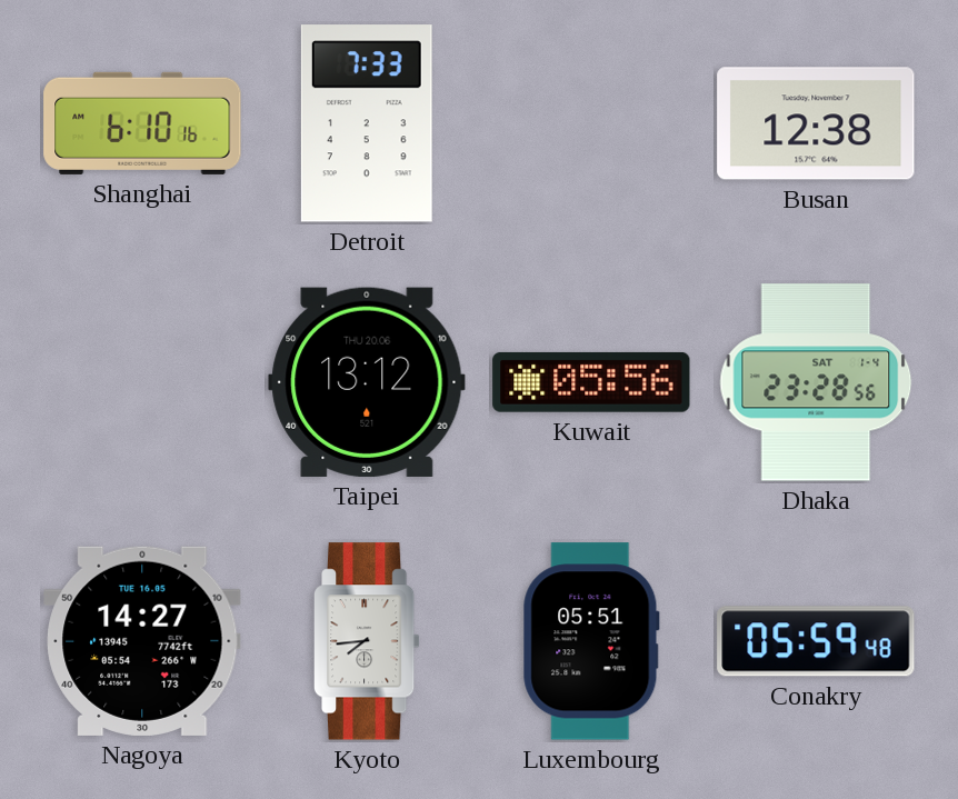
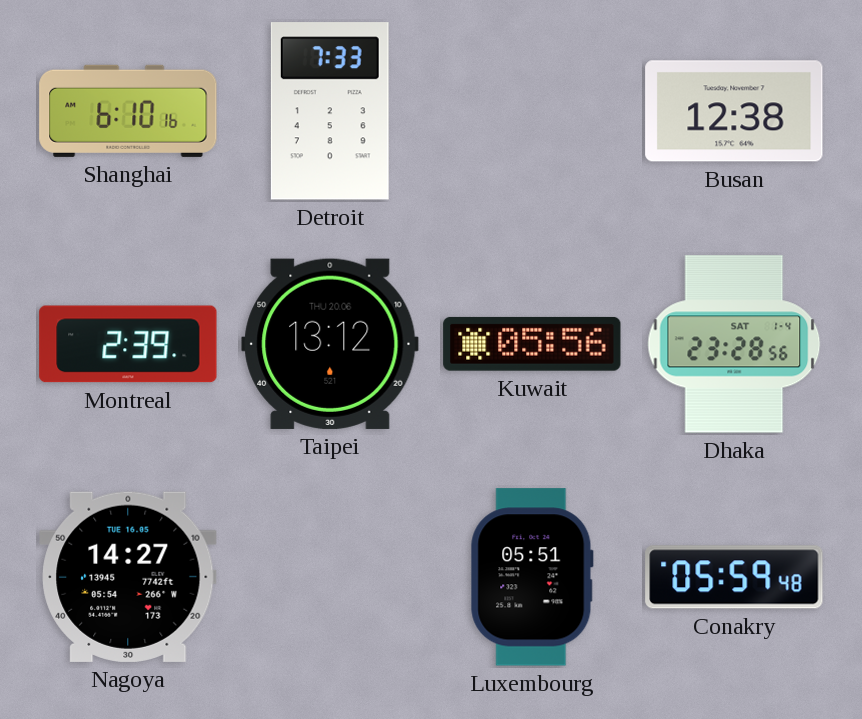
Montreal: none -> 2:39
Kyoto: 7:44 -> none
